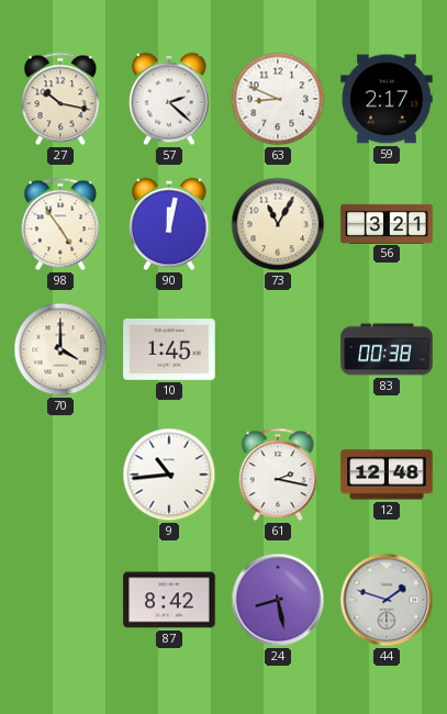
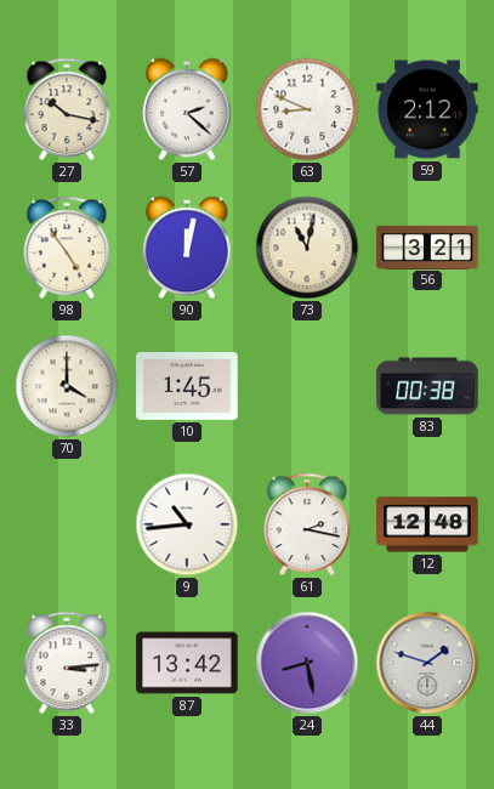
59: 2:17 -> 2:12
73: 11:05 -> 11:02
33: none -> 3:14
87: 8:42 -> 13:42
